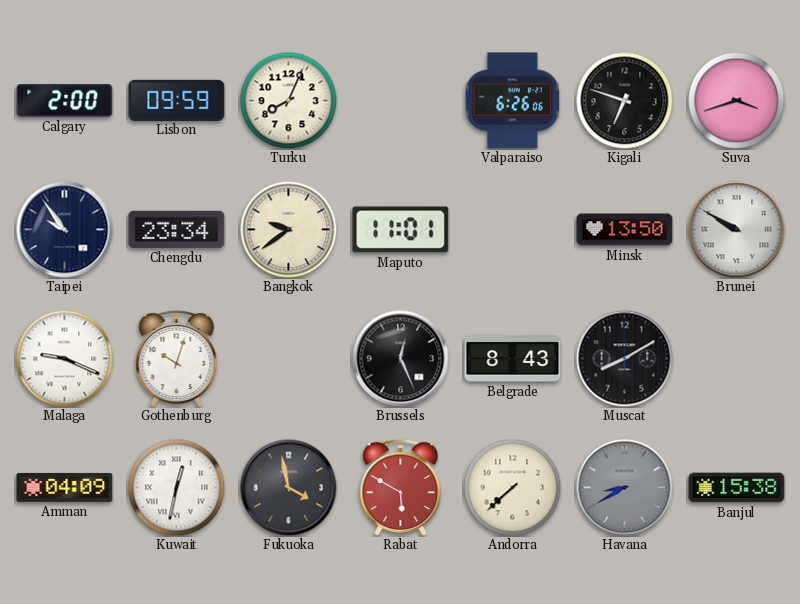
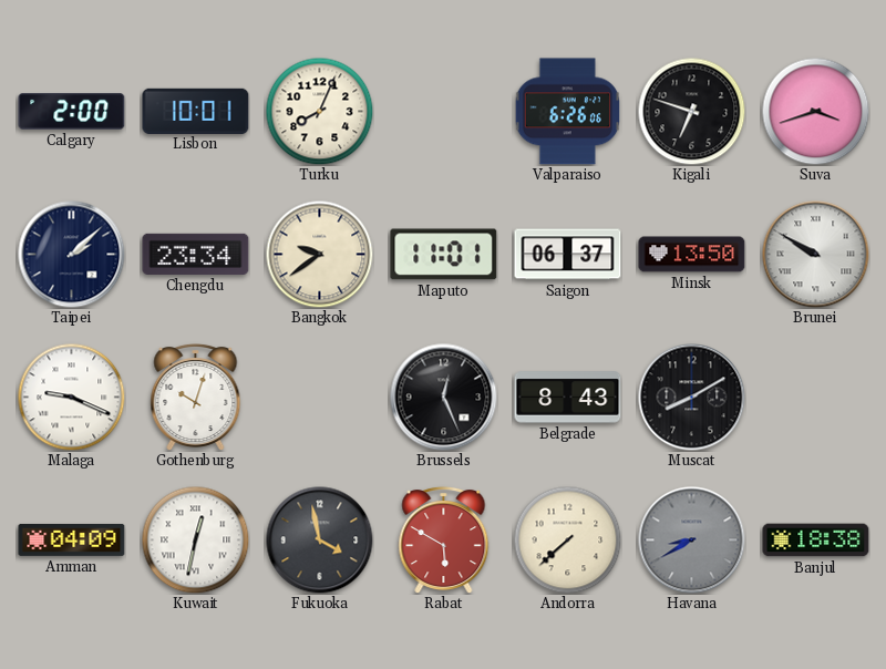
Lisbon: 09:59 -> 10:01
Taipei: 9:54 -> 2:08
Saigon: none -> 06:37
Banjul: 15:38 -> 18:38
